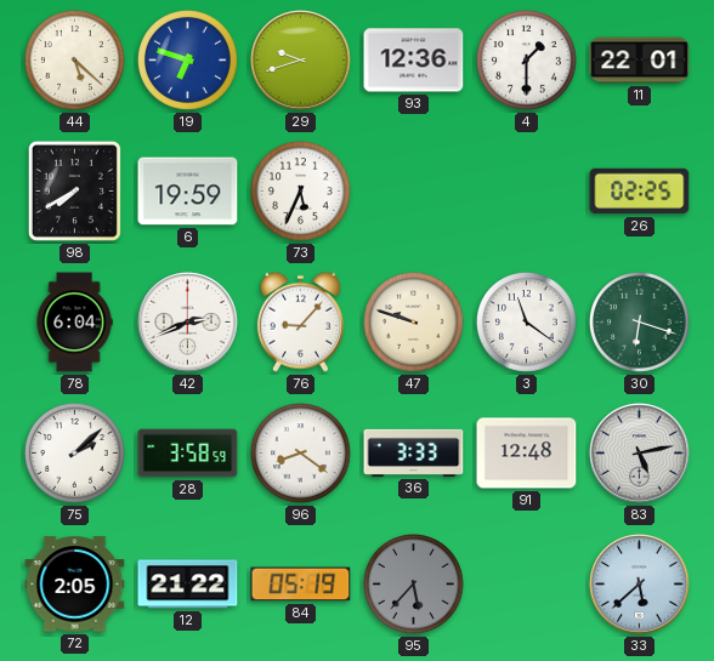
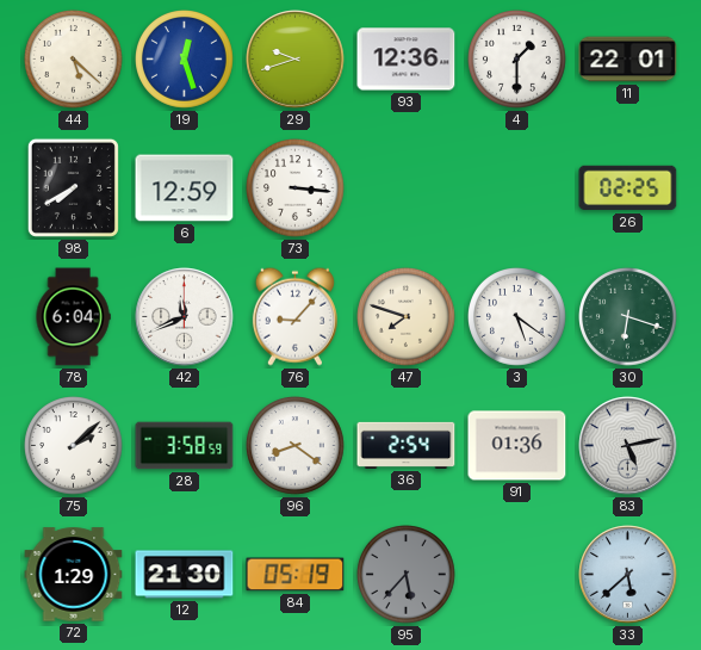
19: 6:48 -> 12:27
6: 19:59 -> 12:59
73: 5:34 -> 3:16
42: 2:41 -> 11:41
47: 9:48 -> 7:48
3: 11:21 -> 5:21
36: 3:33 -> 2:54
91: 12:48 -> 01:36
72: 2:05 -> 1:29
12: 21:22 -> 21:30
